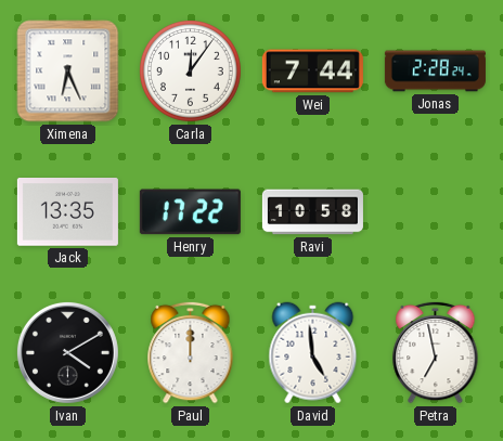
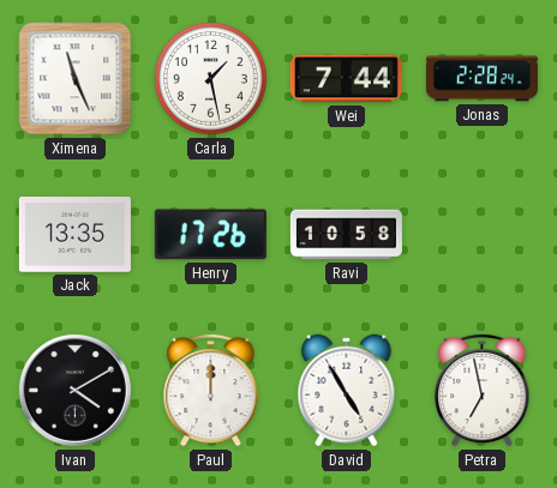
Ximena: 6:26 -> 11:26
Carla: 12:06 -> 1:28
Henry: 17:22 -> 17:26
David: 4:59 -> 4:55
